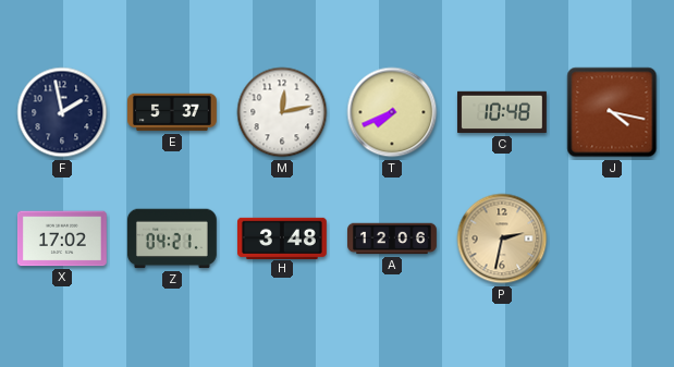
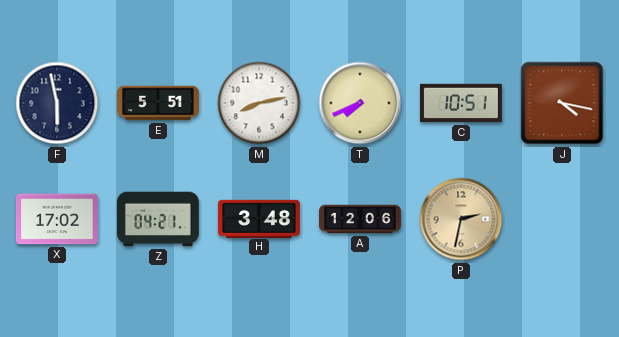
F: 1:58 -> 5:58
E: 5:37 -> 5:51
M: 12:13 -> 8:13
C: 10:48 -> 10:51
